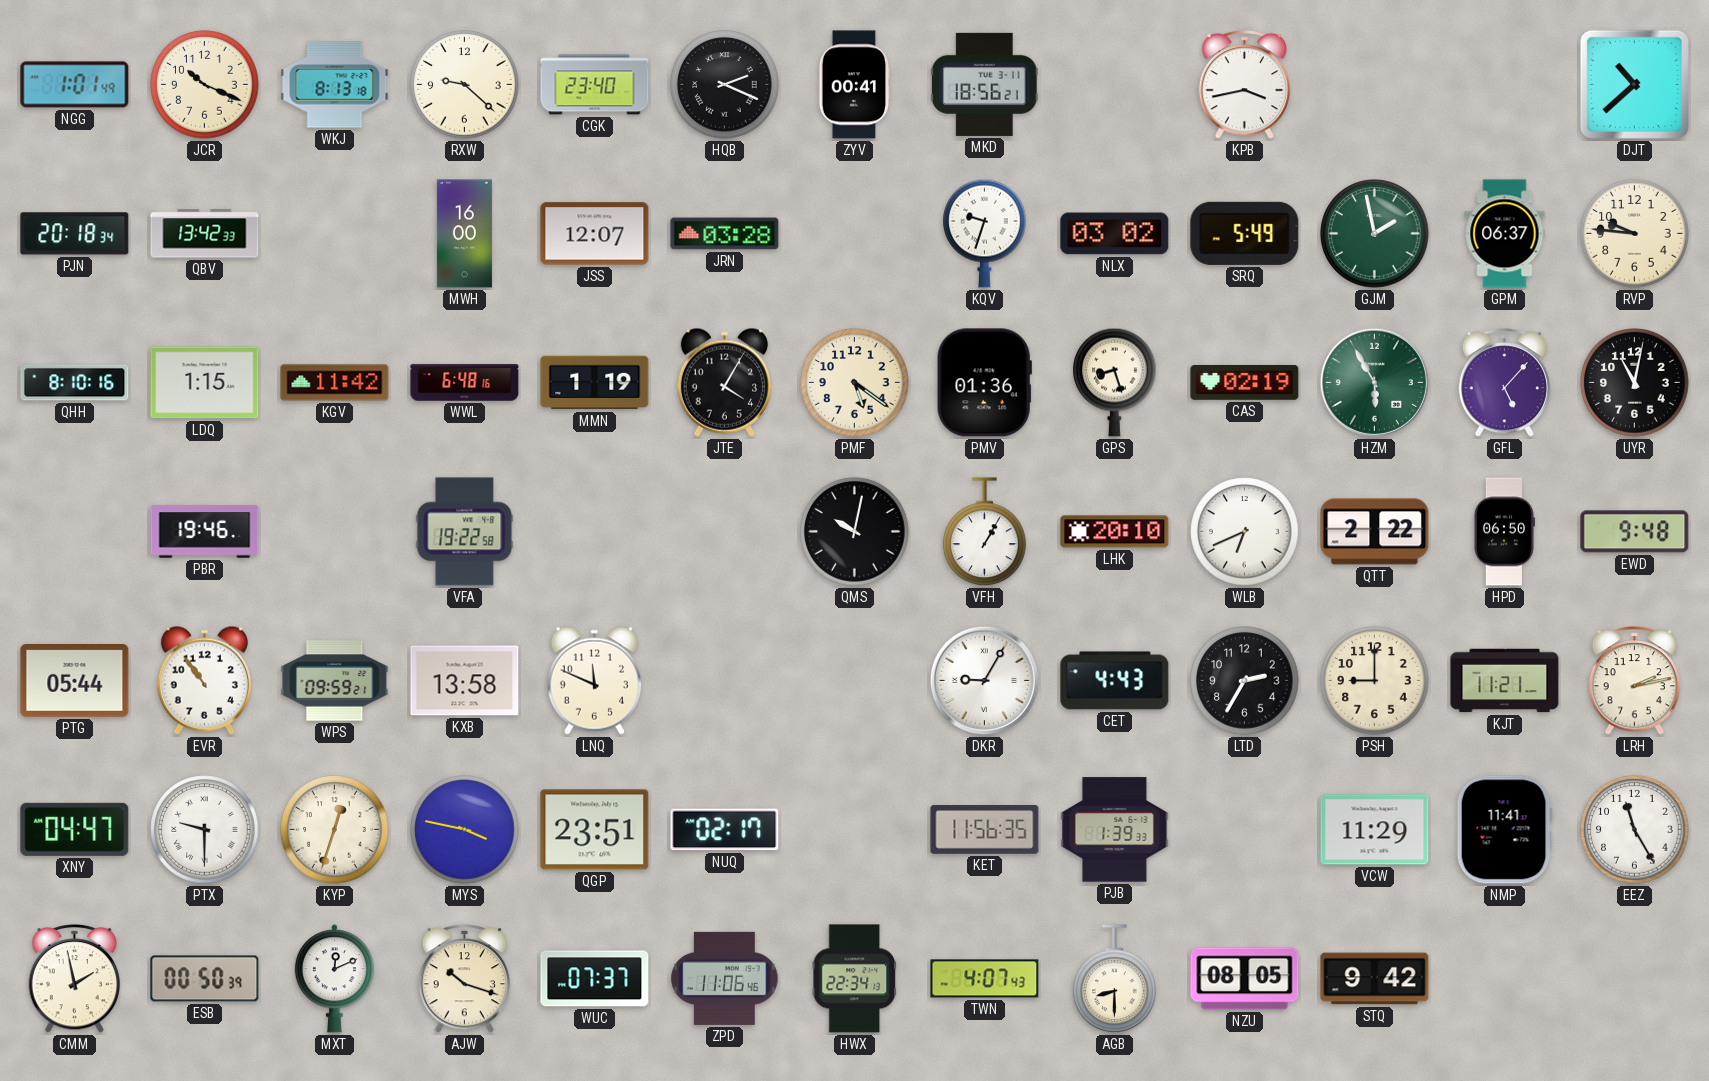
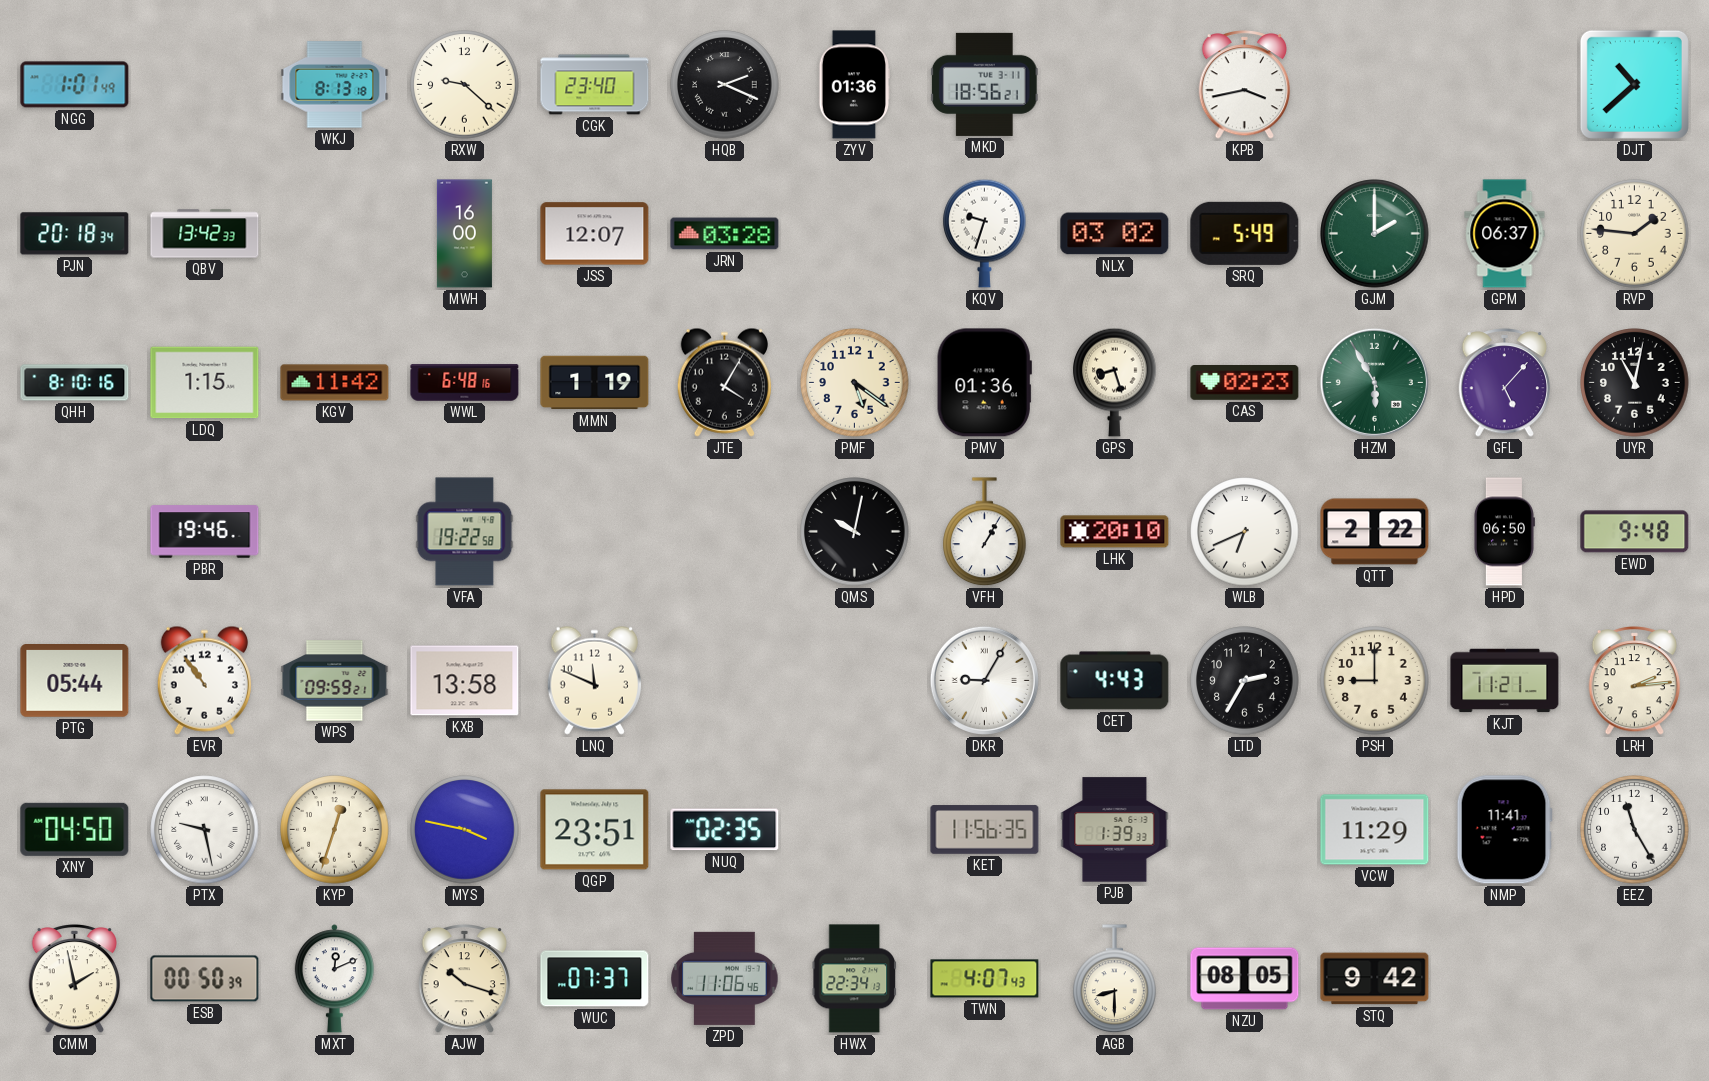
JCR: 10:19 -> none
ZYV: 00:41 -> 01:36
GJM: 1:58 -> 2:00
RVP: 9:46 -> 1:46
CAS: 02:19 -> 02:23
LRH: 2:13 -> 2:14
XNY: 04:47 -> 04:50
PTX: 9:30 -> 9:28
NUQ: 02:17 -> 02:35
